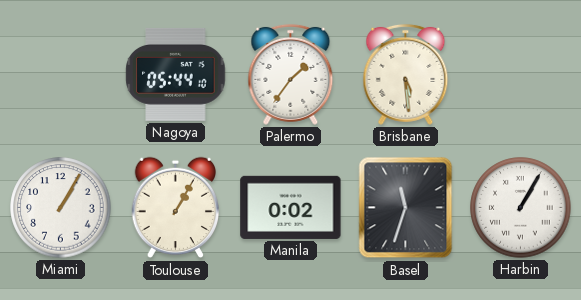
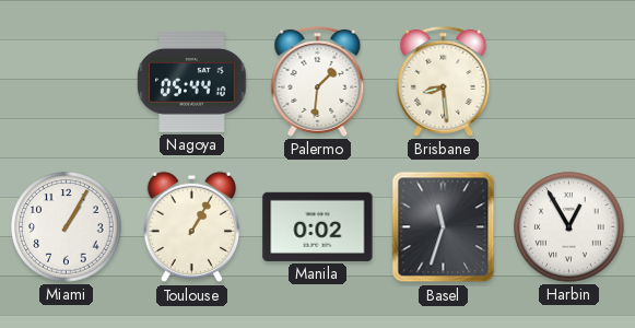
Palermo: 1:36 -> 1:31
Brisbane: 5:29 -> 8:29
Harbin: 1:05 -> 12:55
